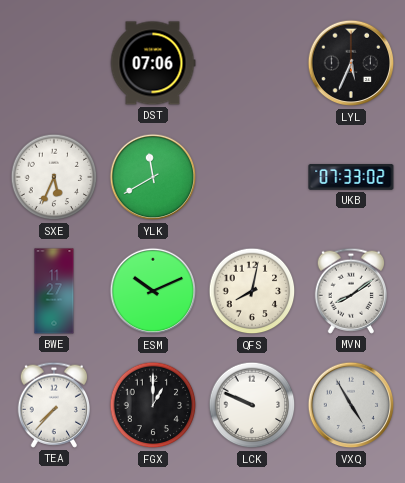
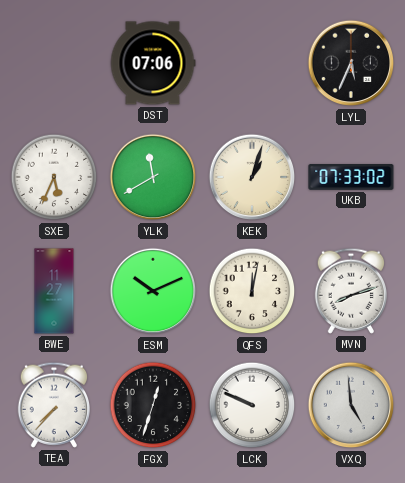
KEK: none -> 1:03
QFS: 8:02 -> 12:02
MVN: 8:09 -> 8:12
FGX: 1:00 -> 12:33
VXQ: 4:55 -> 4:59
